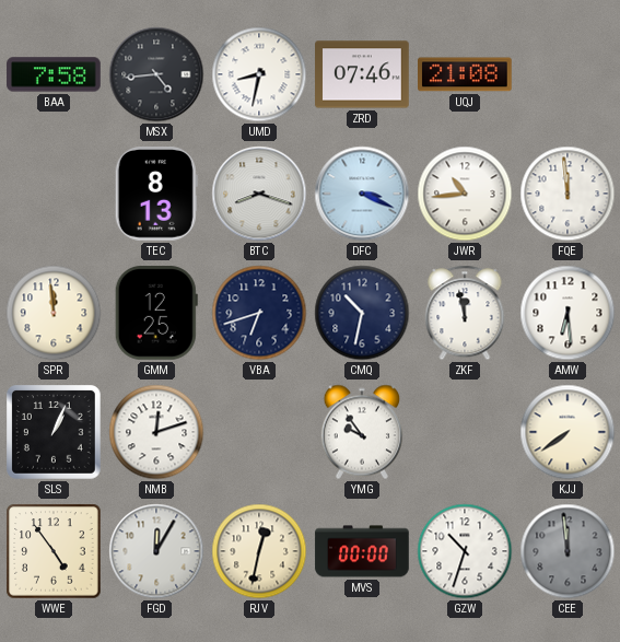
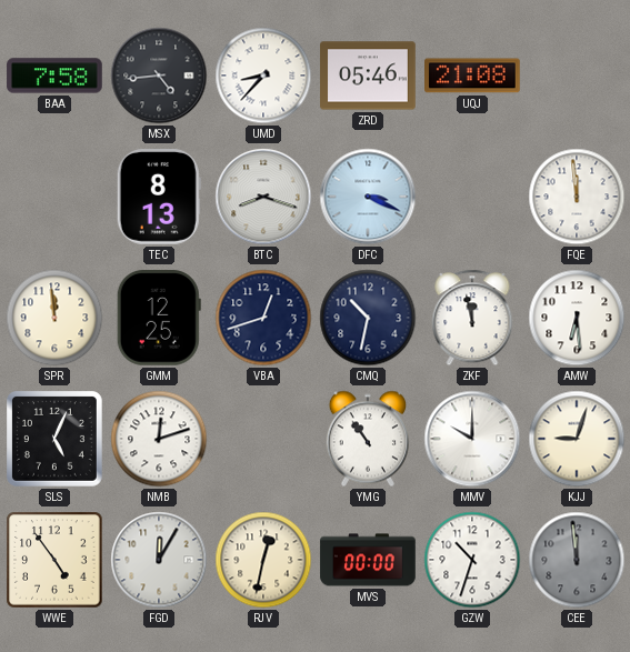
UMD: 8:32 -> 8:37
ZRD: 07:46 -> 05:46
JWR: 10:44 -> none
VBA: 6:42 -> 12:42
SLS: 1:04 -> 5:04
YMG: 9:54 -> 10:54
MMV: none -> 10:00
KJJ: 7:39 -> 9:03
